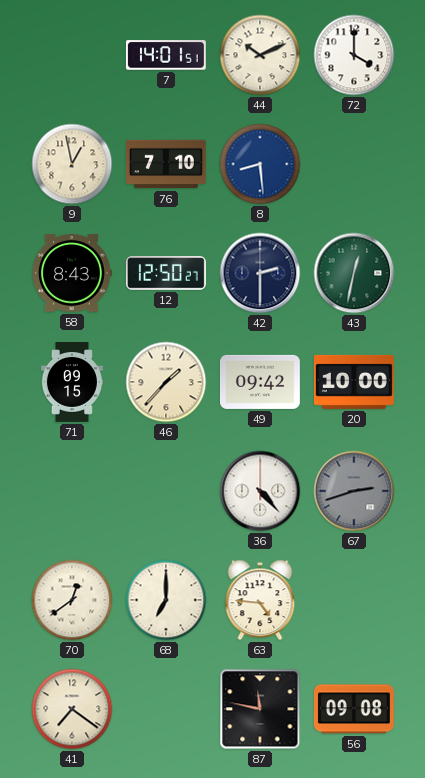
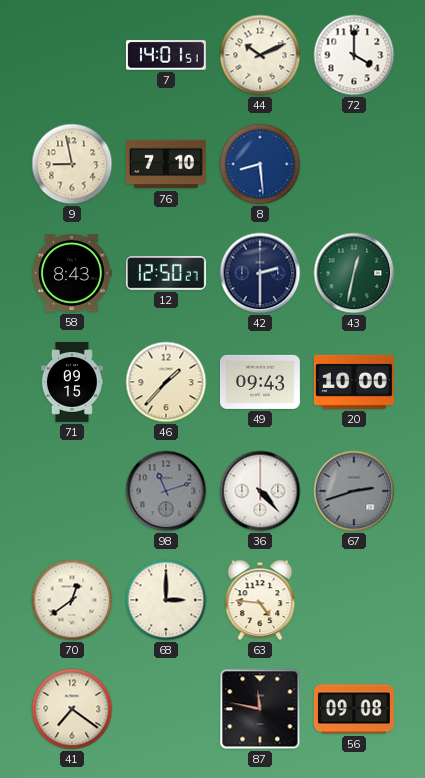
9: 12:58 -> 8:58
49: 09:42 -> 09:43
98: none -> 11:12
68: 7:00 -> 3:00
